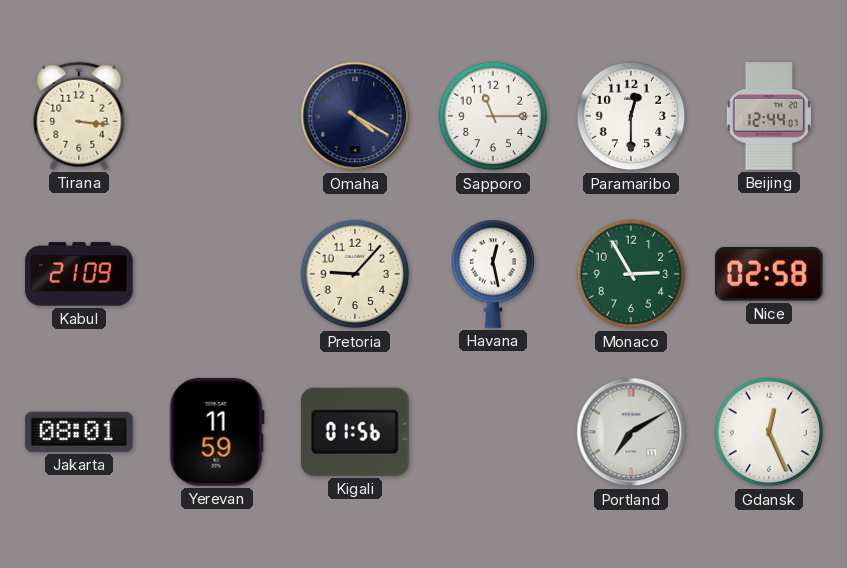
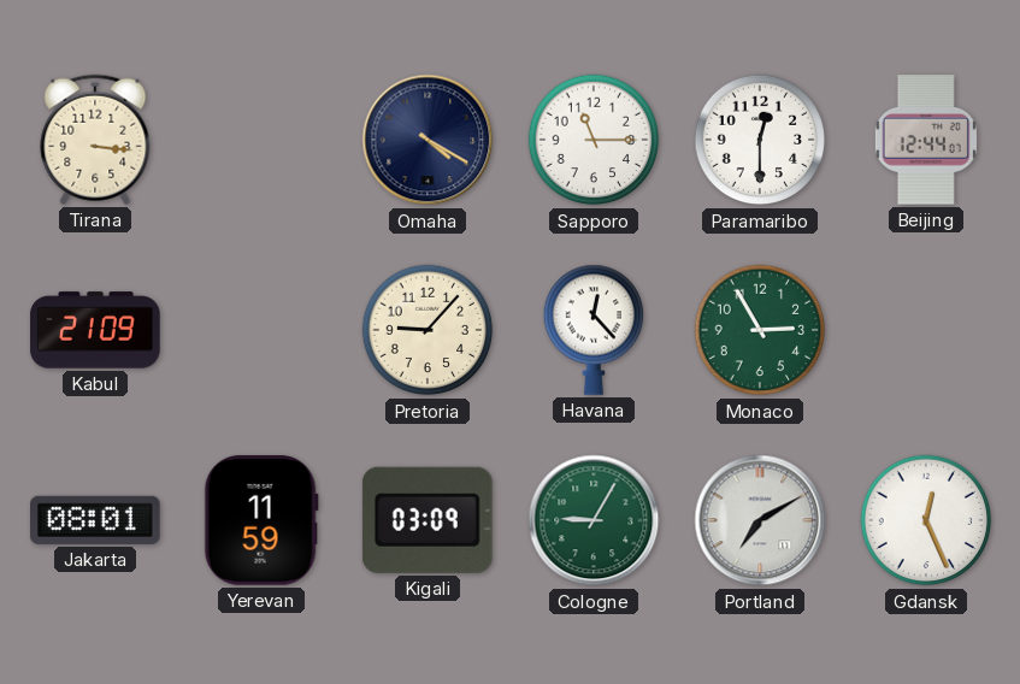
Havana: 12:28 -> 12:23
Nice: 02:58 -> none
Kigali: 01:56 -> 03:09
Cologne: none -> 9:05
